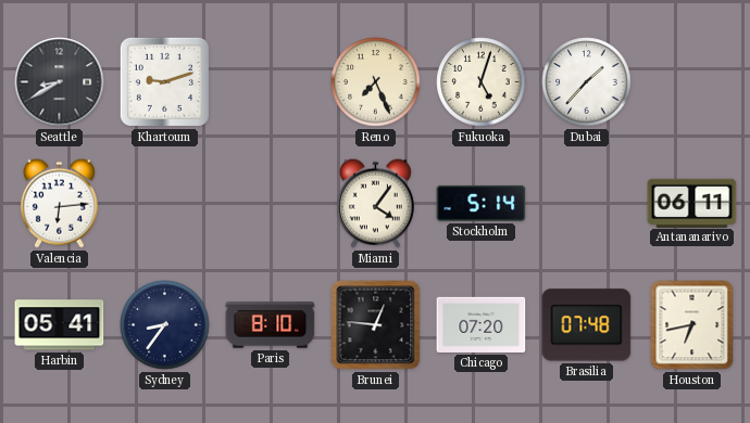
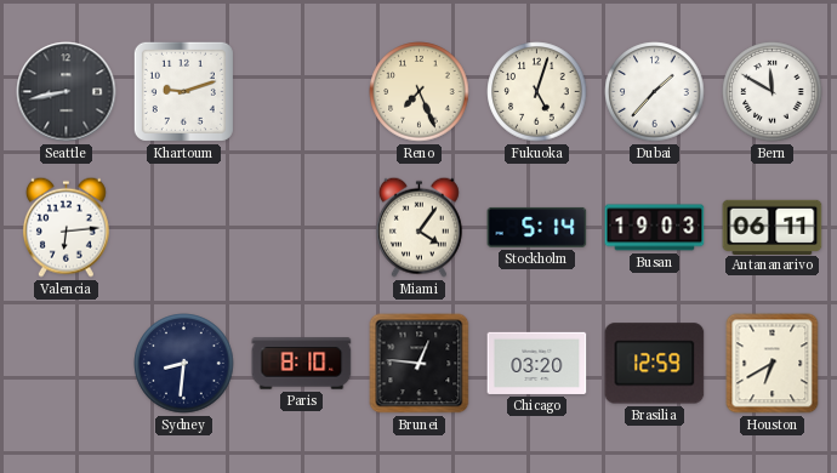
Seattle: 8:40 -> 8:43
Bern: none -> 11:50
Busan: none -> 19:03
Harbin: 05:41 -> none
Sydney: 8:36 -> 8:31
Chicago: 07:20 -> 03:20
Brasilia: 07:48 -> 12:59
Houston: 6:43 -> 6:40
